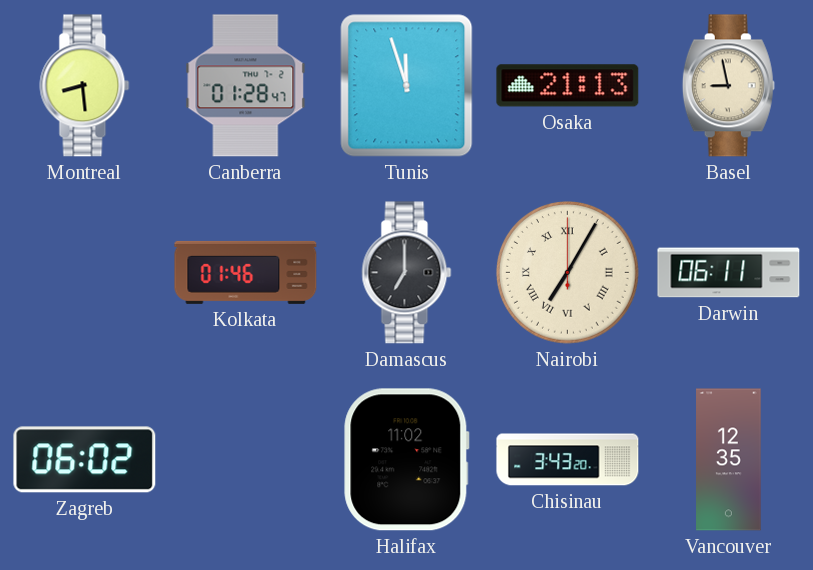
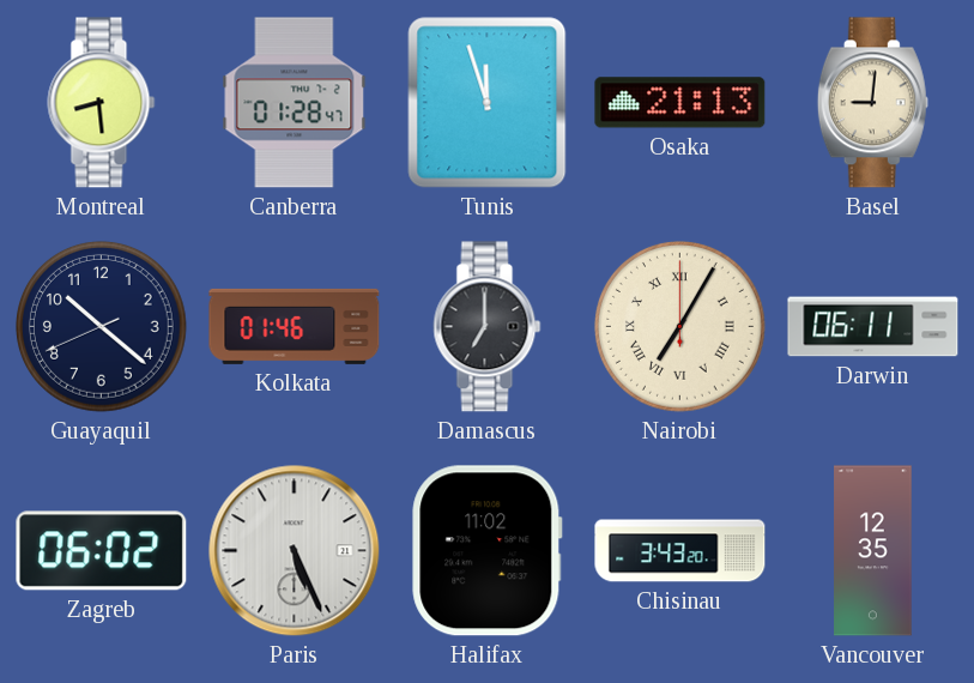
Basel: 8:58 -> 9:01
Guayaquil: none -> 10:21
Paris: none -> 5:26
